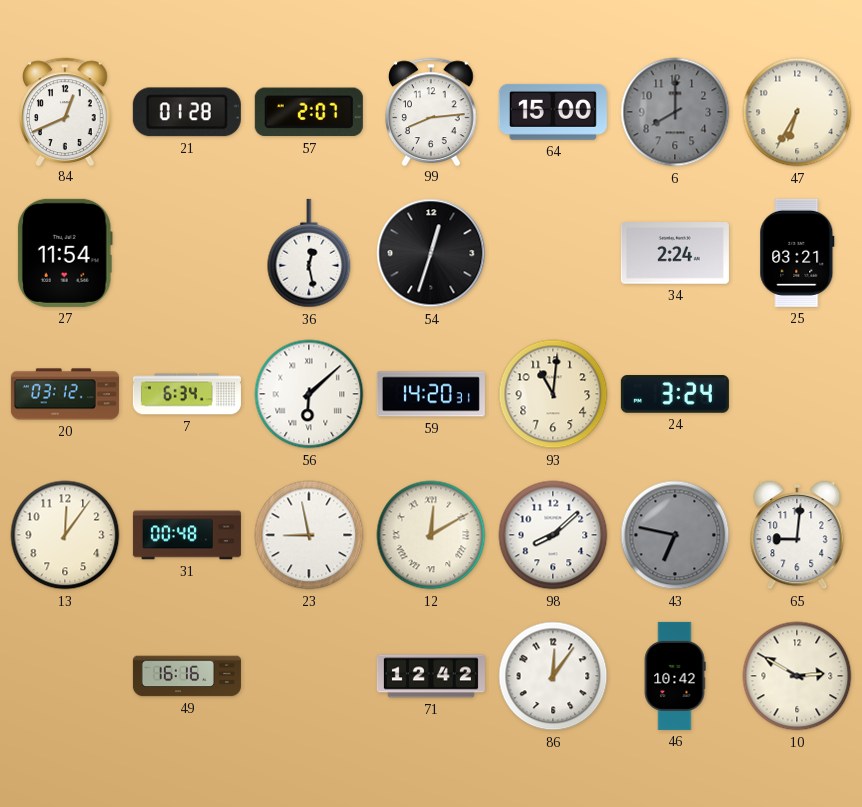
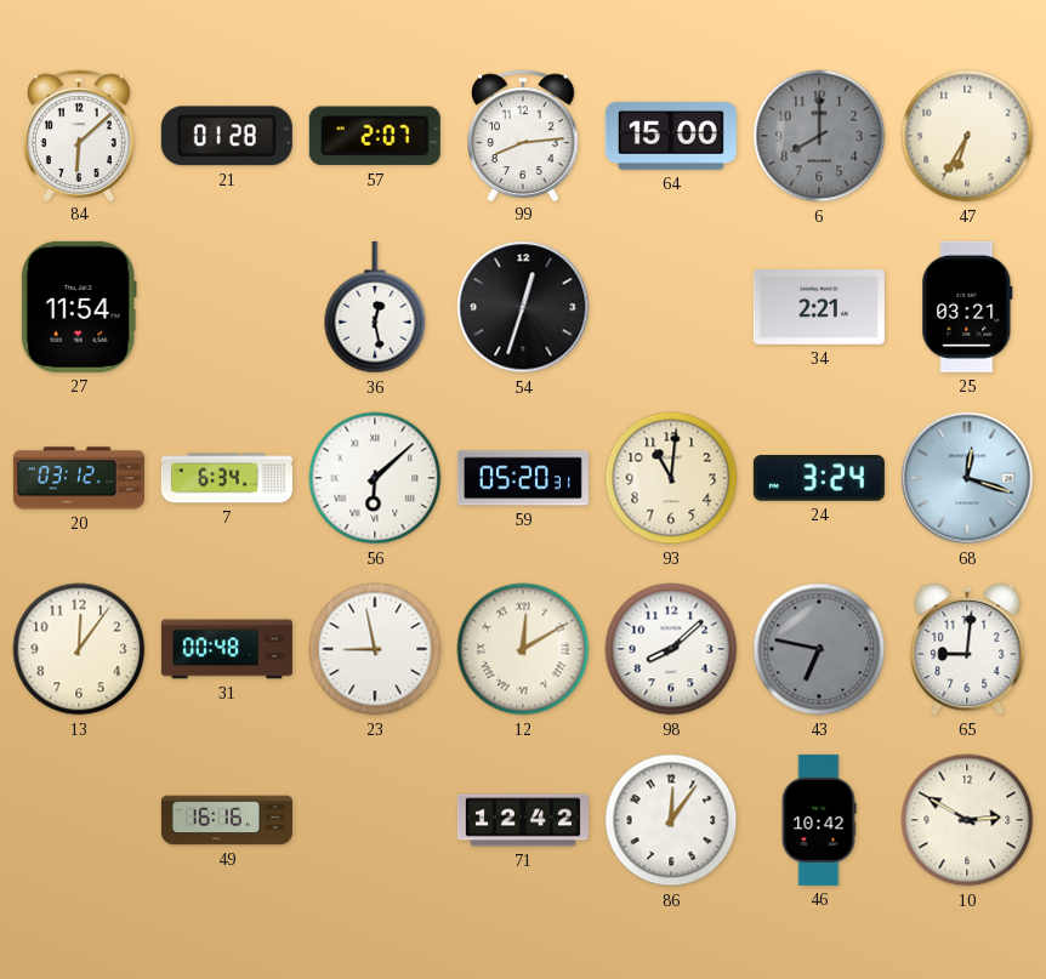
84: 12:41 -> 6:08
34: 2:24 -> 2:21
59: 14:20 -> 05:20
68: none -> 12:18
